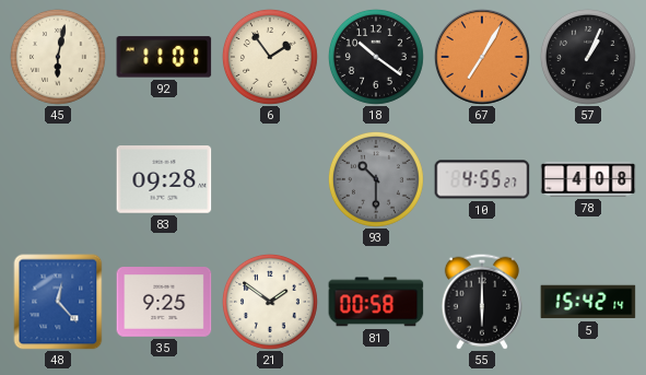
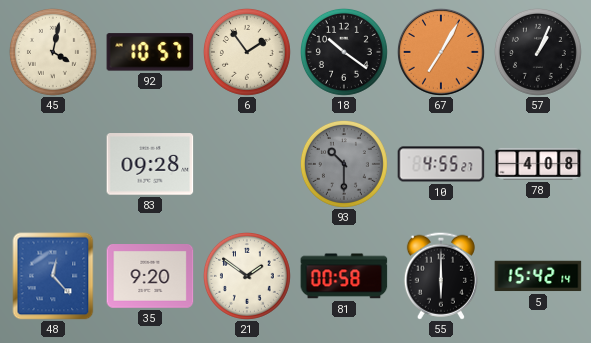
45: 6:02 -> 4:02
92: 11:01 -> 10:57
35: 9:25 -> 9:20
